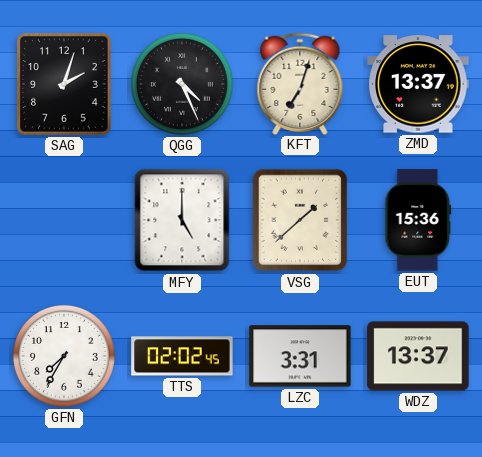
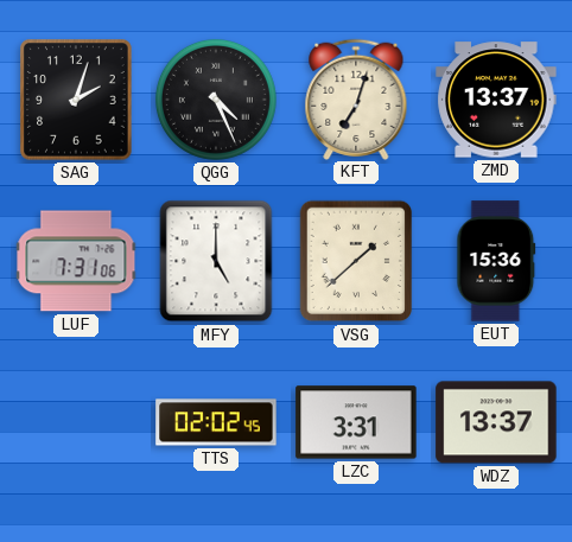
LUF: none -> 7:31
GFN: 7:35 -> none
